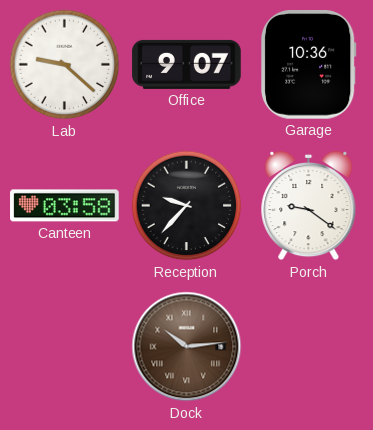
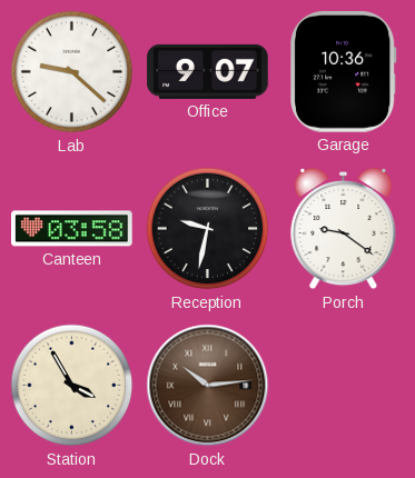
Reception: 9:37 -> 9:32
Station: none -> 3:55
